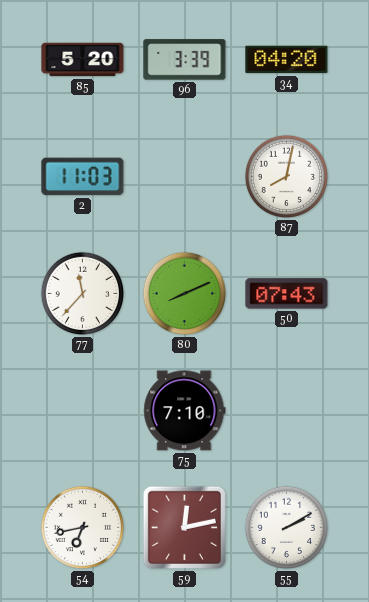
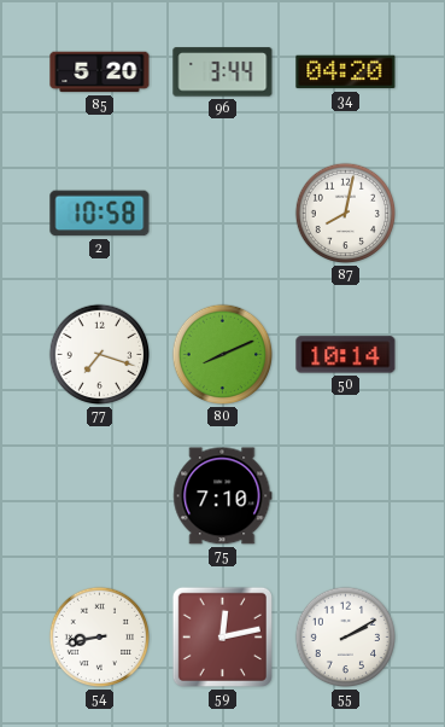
96: 3:39 -> 3:44
2: 11:03 -> 10:58
77: 11:37 -> 7:18
50: 07:43 -> 10:14
54: 6:43 -> 8:43
